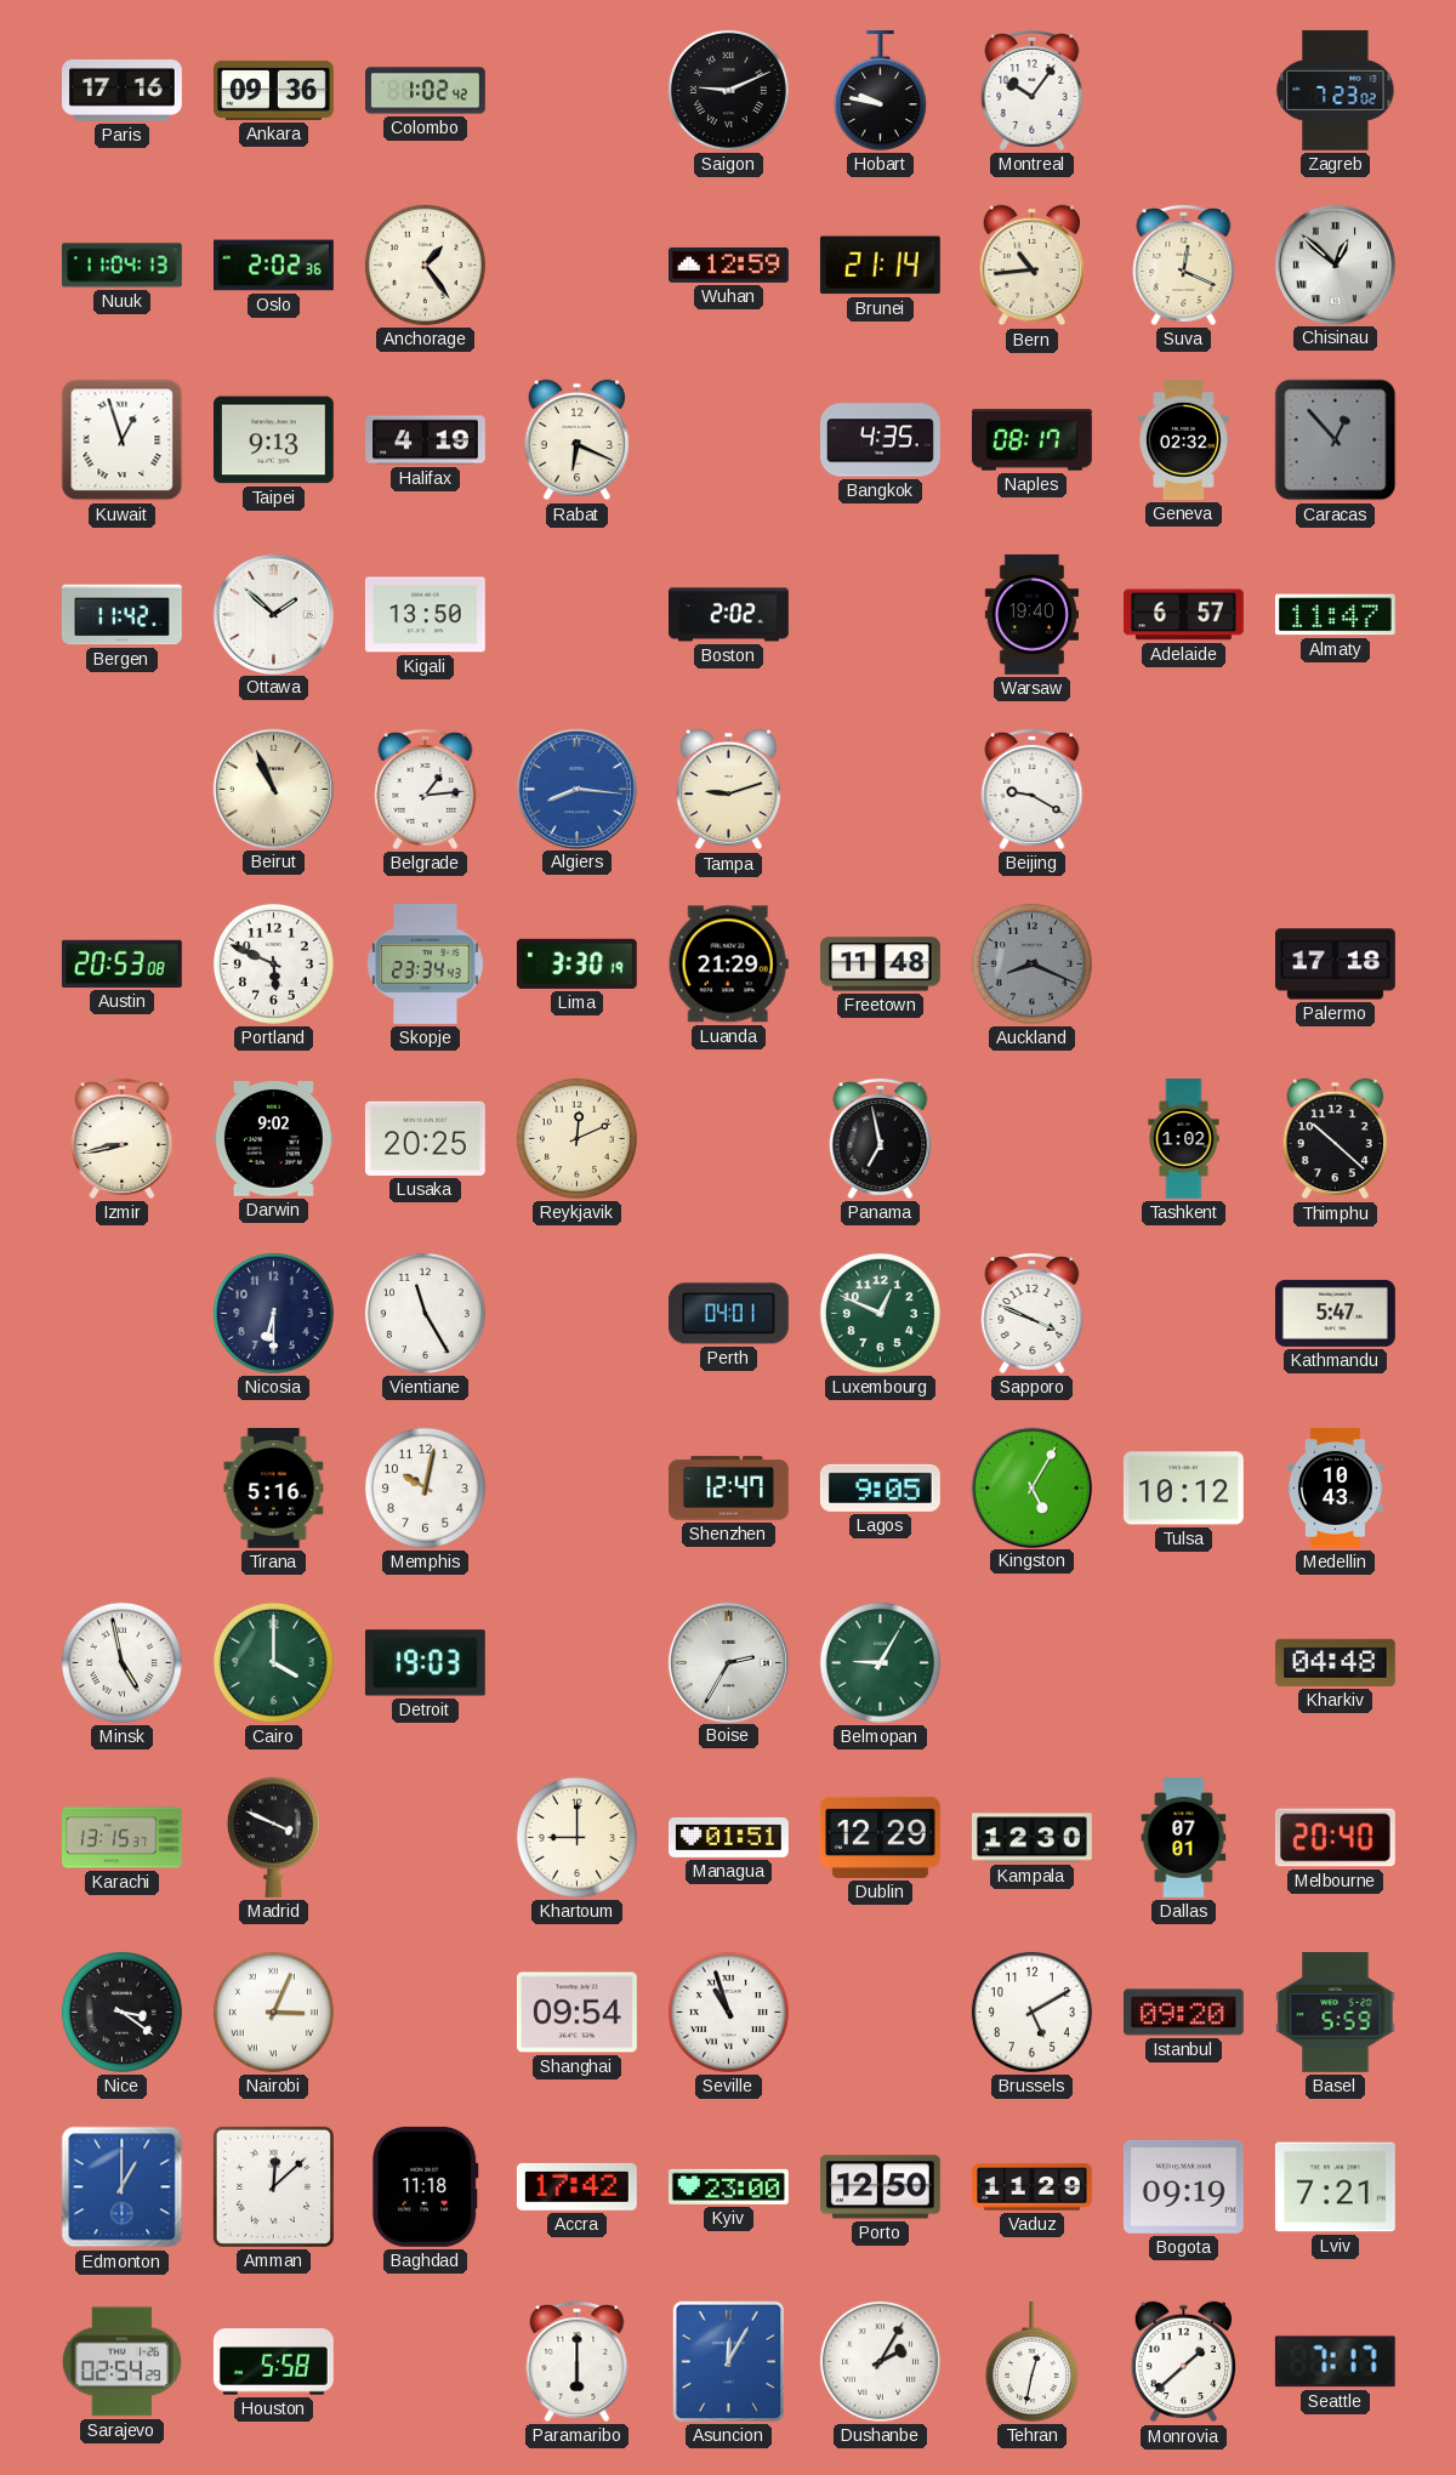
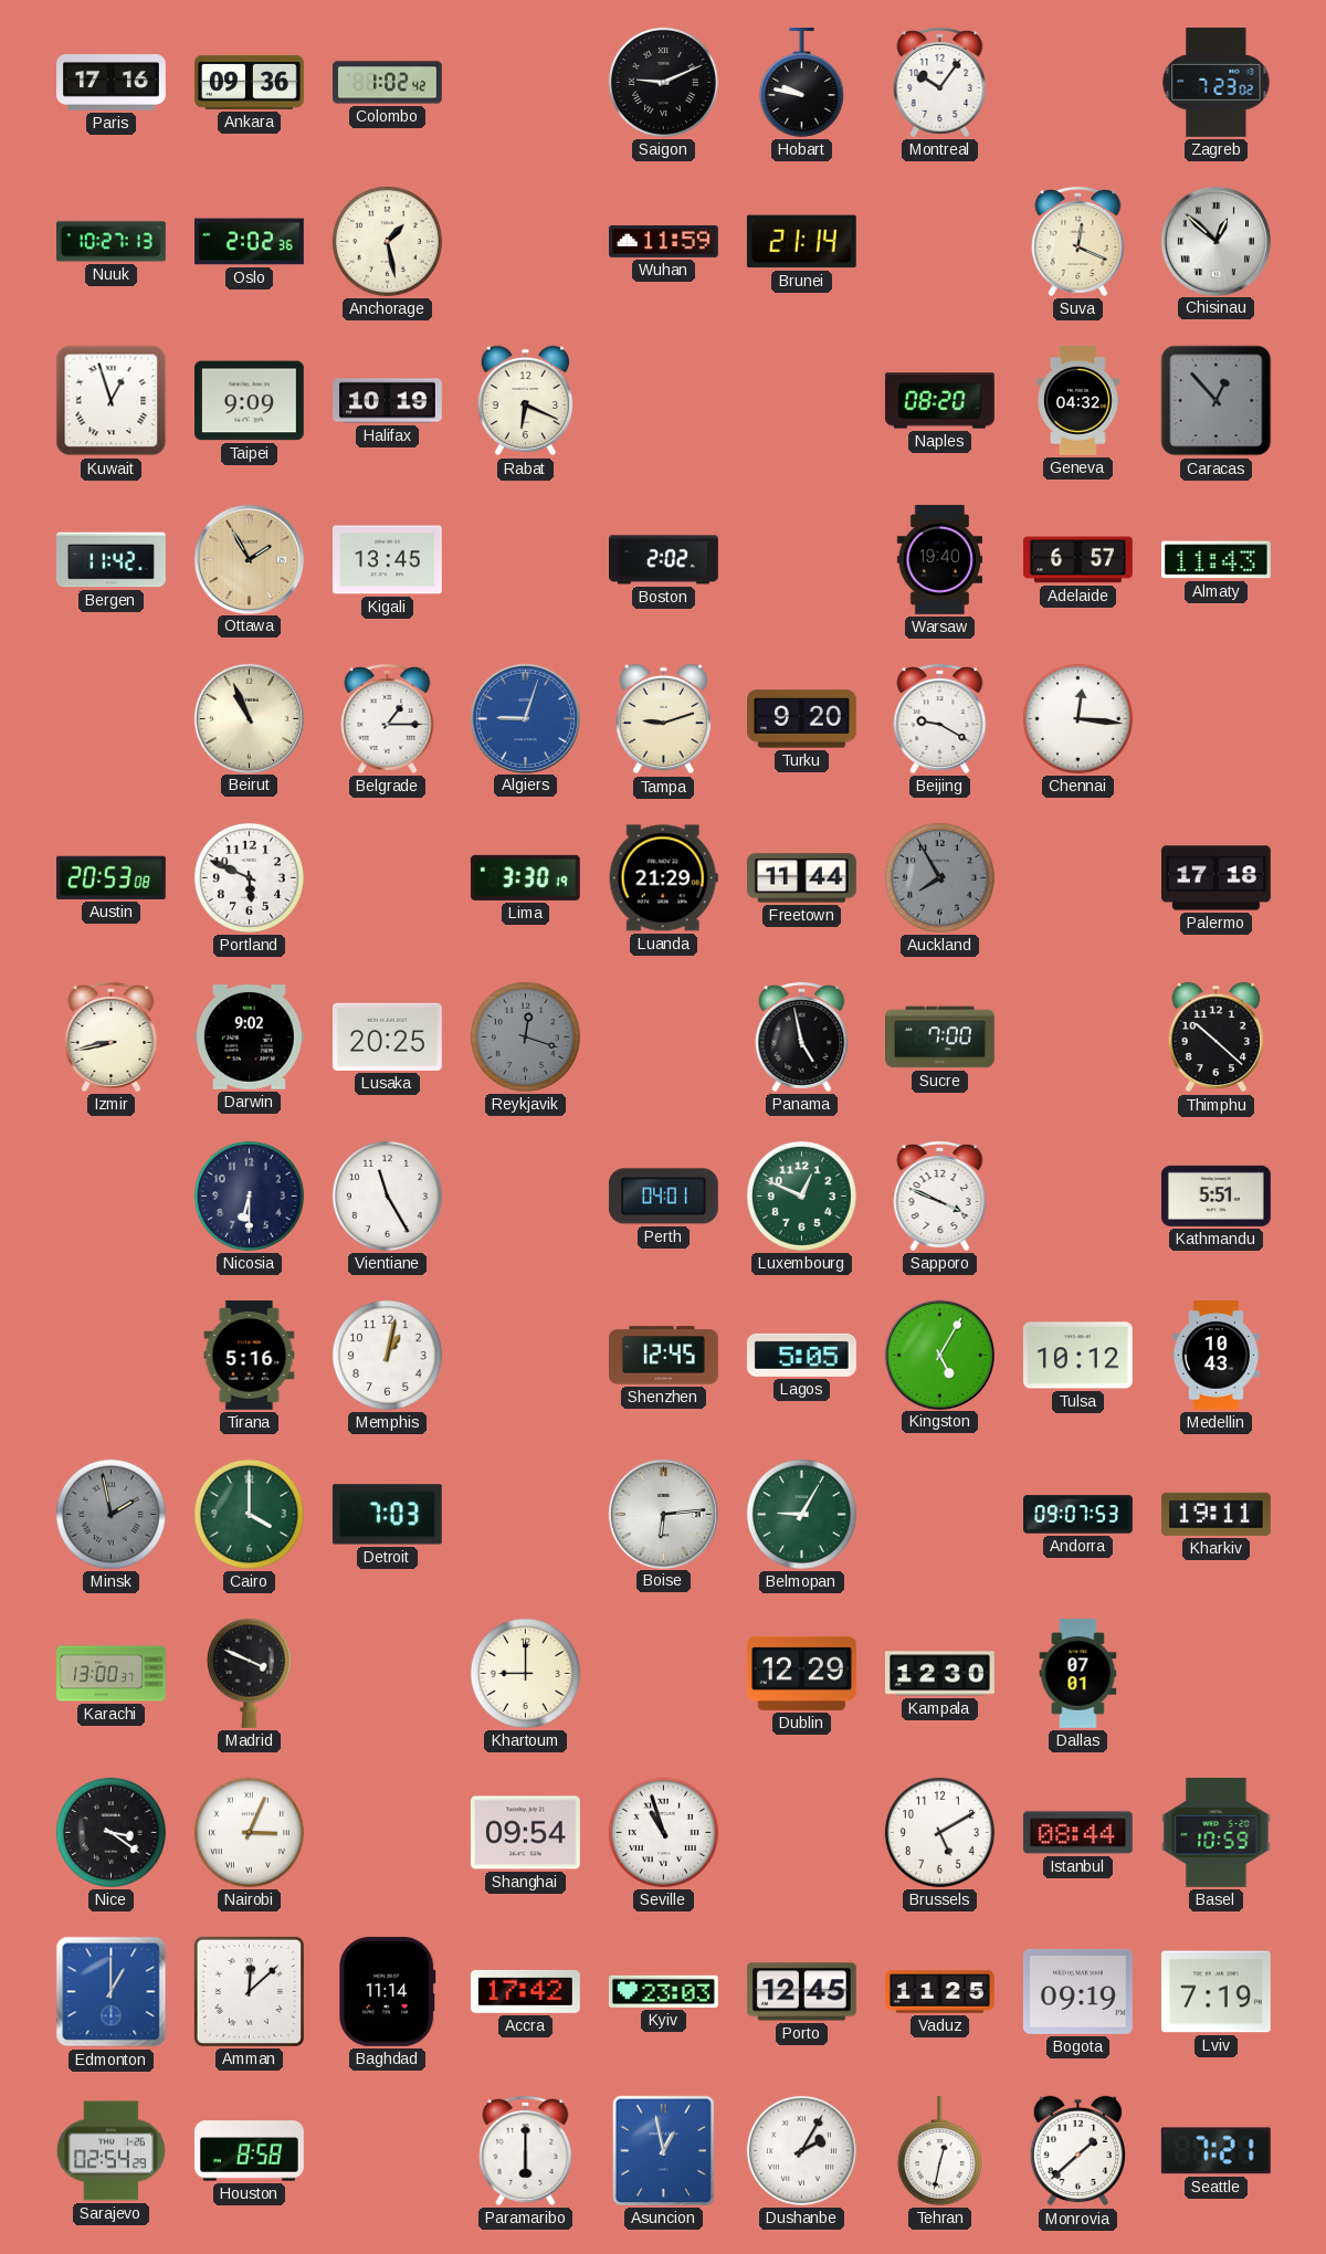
Nuuk: 11:04 -> 10:27
Anchorage: 1:24 -> 1:28
Wuhan: 12:59 -> 11:59
Bern: 10:44 -> none
Taipei: 9:13 -> 9:09
Halifax: 4:19 -> 10:19
Bangkok: 4:35 -> none
Naples: 08:17 -> 08:20
Geneva: 02:32 -> 04:32
Ottawa: 1:52 -> 1:55
Ottawa dial: white -> champagne
Kigali: 13:50 -> 13:45
Almaty: 11:47 -> 11:43
Belgrade: 1:14 -> 1:15
Algiers: 8:16 -> 9:03
Turku: none -> 9:20
Chennai: none -> 12:16
Skopje: 23:34 -> none
Freetown: 11:48 -> 11:44
Auckland: 8:19 -> 7:55
Reykjavik: 12:11 -> 12:18
Reykjavik dial: cream -> grey
Panama: 6:58 -> 4:58
Sucre: none -> 7:00
Tashkent: 1:02 -> none
Kathmandu: 5:47 -> 5:51
Memphis: 10:02 -> 1:02
Shenzhen: 12:47 -> 12:45
Lagos: 9:05 -> 5:05
Minsk: 4:58 -> 1:58
Minsk dial: white -> grey
Detroit: 19:03 -> 7:03
Boise: 2:35 -> 6:14
Andorra: none -> 09:07
Kharkiv: 04:48 -> 19:11
Karachi: 13:15 -> 13:00
Managua: 01:51 -> none
Melbourne: 20:40 -> none
Istanbul: 09:20 -> 08:44
Basel: 5:59 -> 10:59
Baghdad: 11:18 -> 11:14
Kyiv: 23:00 -> 23:03
Porto: 12:50 -> 12:45
Vaduz: 11:29 -> 11:25
Lviv: 7:21 -> 7:19
Houston: 5:58 -> 8:58
Asuncion: 12:05 -> 12:58
Seattle: 7:17 -> 7:21
